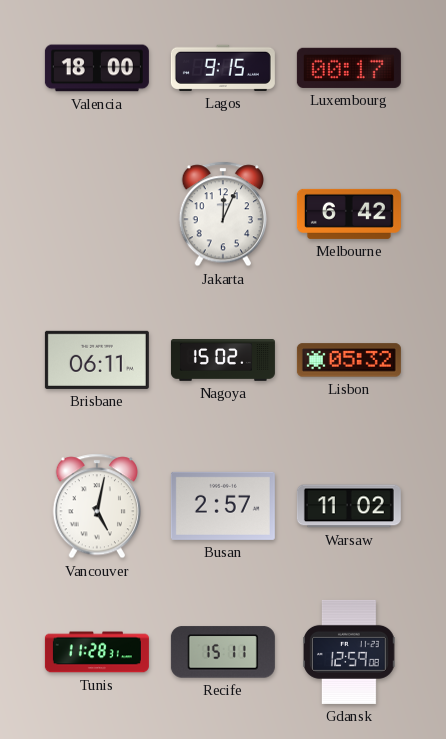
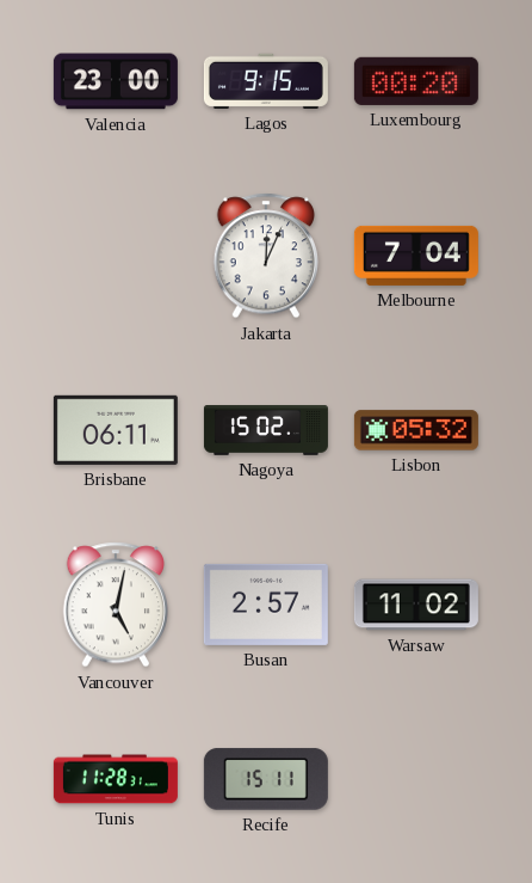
Valencia: 18:00 -> 23:00
Luxembourg: 00:17 -> 00:20
Melbourne: 6:42 -> 7:04
Gdansk: 12:59 -> none
